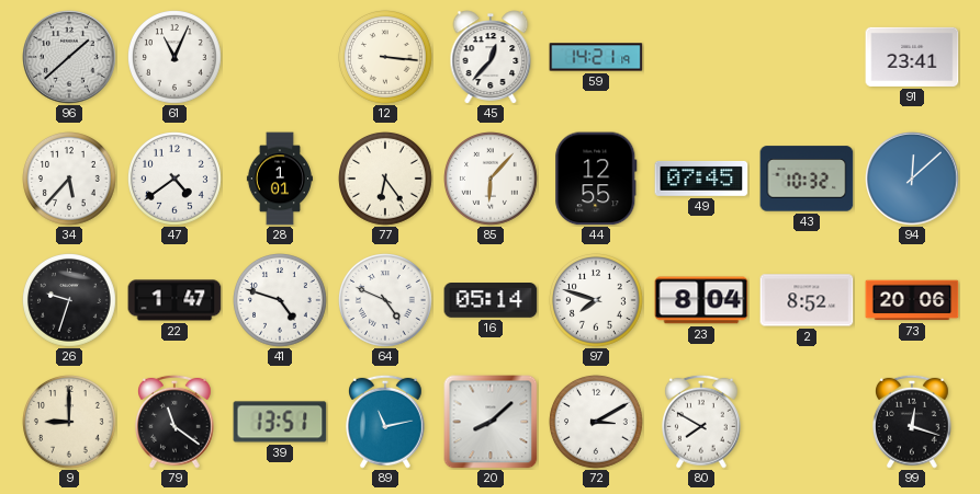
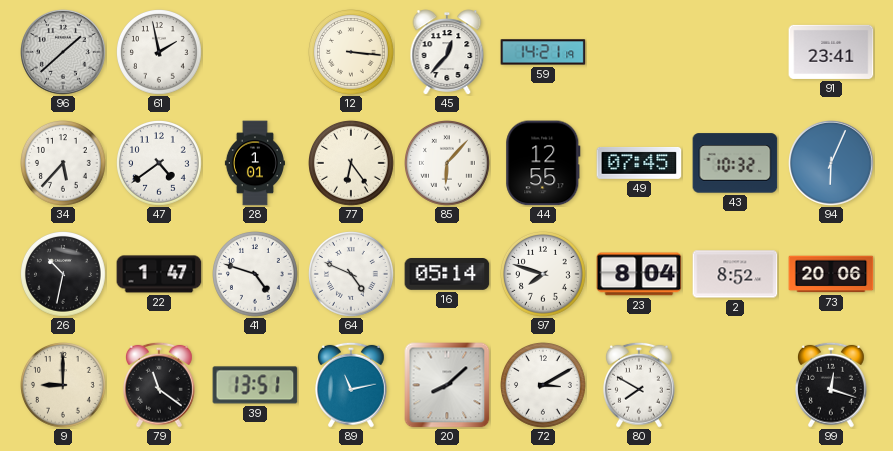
61: 11:04 -> 1:58
94: 12:08 -> 6:04
26: 9:33 -> 10:32
